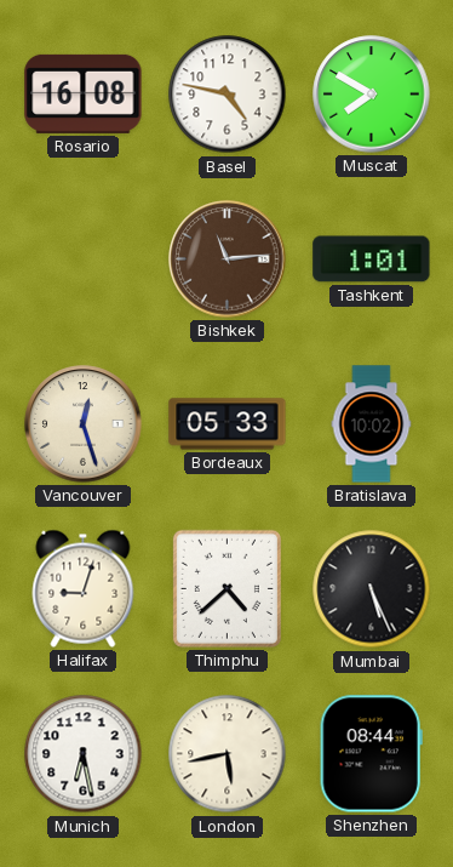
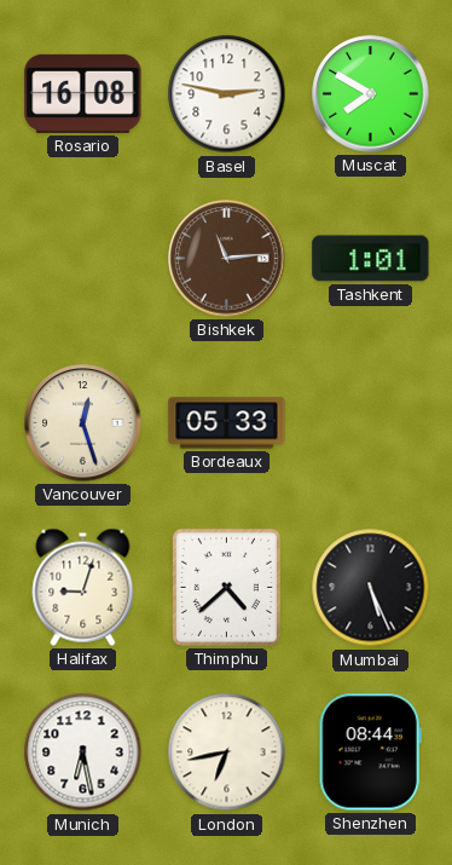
Basel: 4:47 -> 2:47
Bratislava: 10:02 -> none
London: 5:43 -> 6:43
